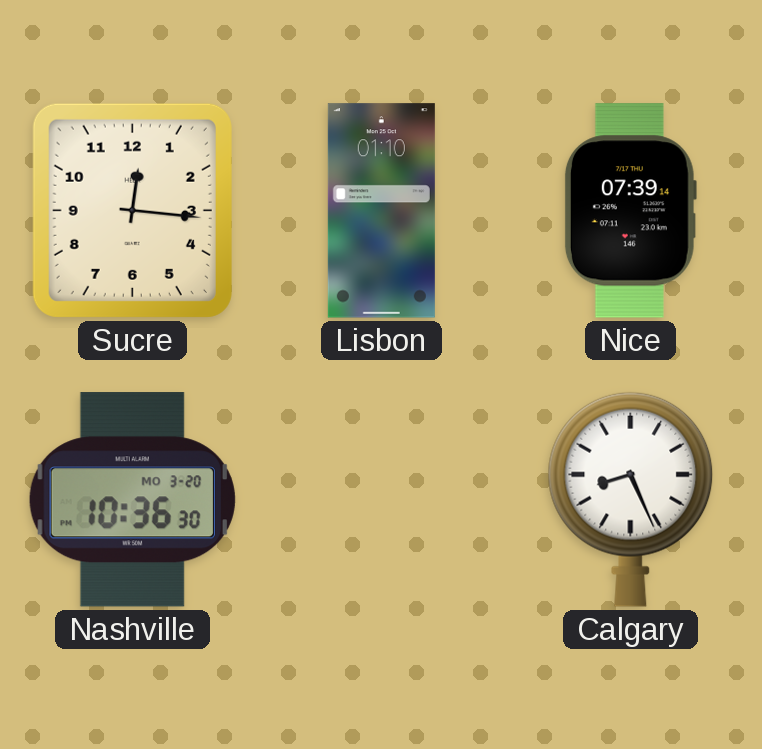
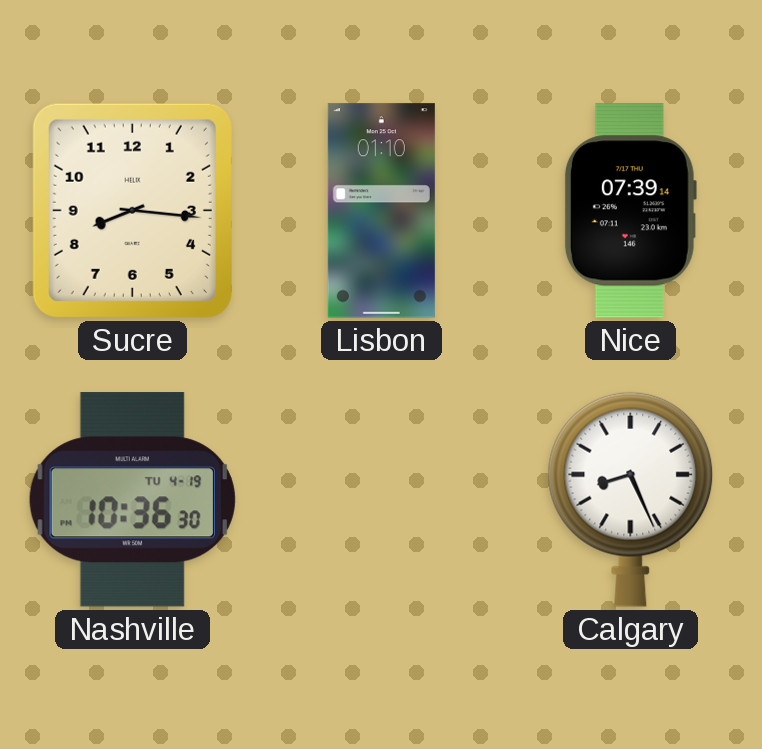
Sucre: 12:16 -> 8:16
Nashville date: MO 3-20 -> TU 4-19
